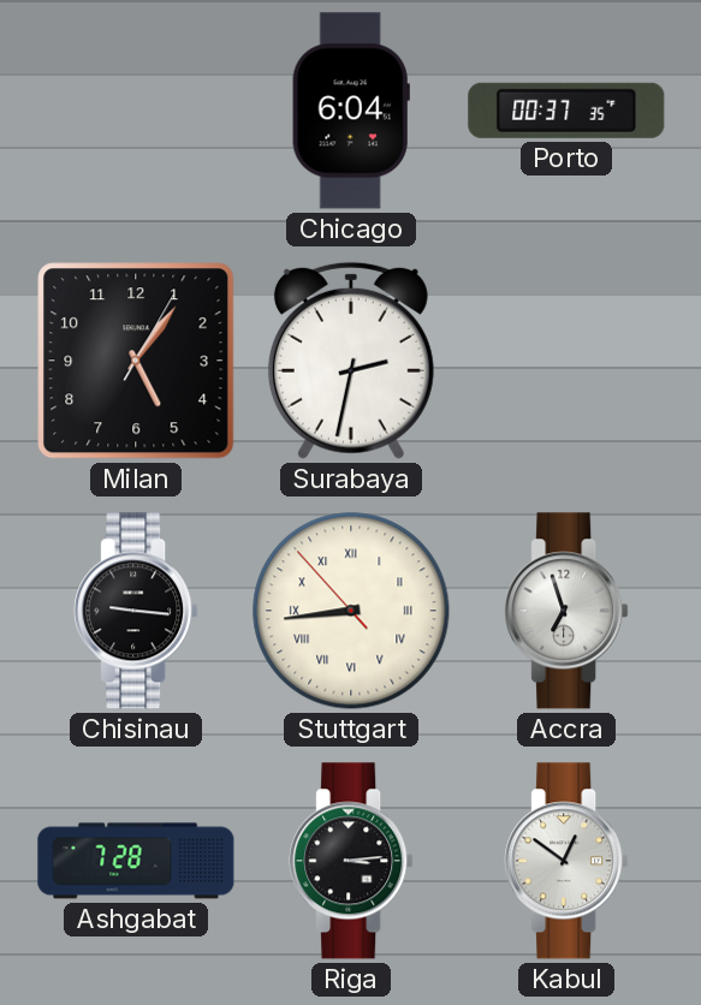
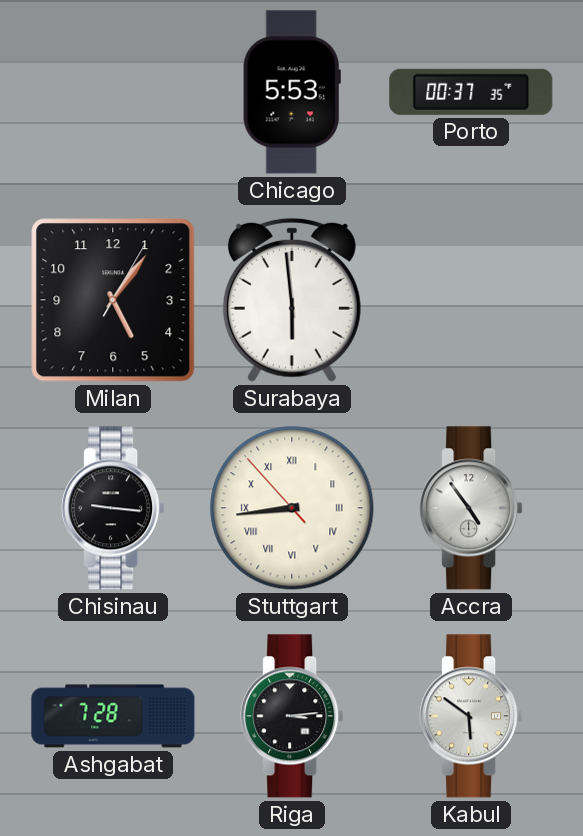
Chicago: 6:04 -> 5:53
Surabaya: 2:32 -> 5:59
Accra: 6:57 -> 4:54
Kabul: 12:51 -> 5:51
